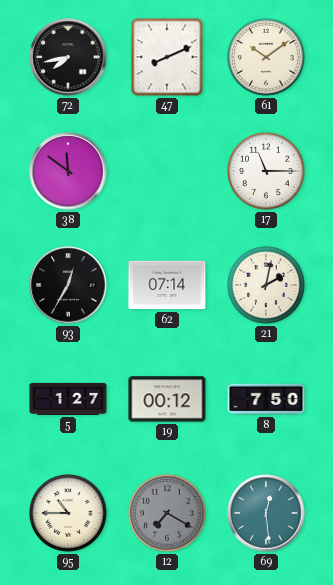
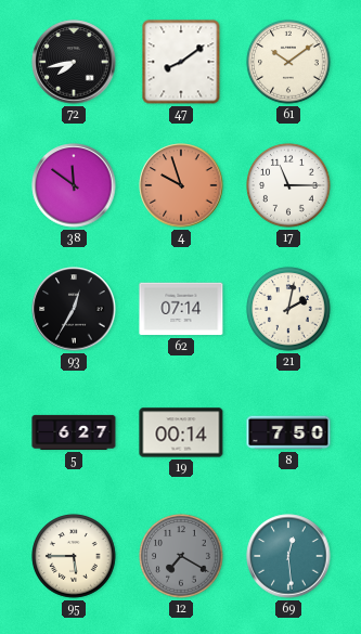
47: 8:11 -> 8:09
4: none -> 9:57
5: 1:27 -> 6:27
19: 00:12 -> 00:14
95: 10:45 -> 5:45
